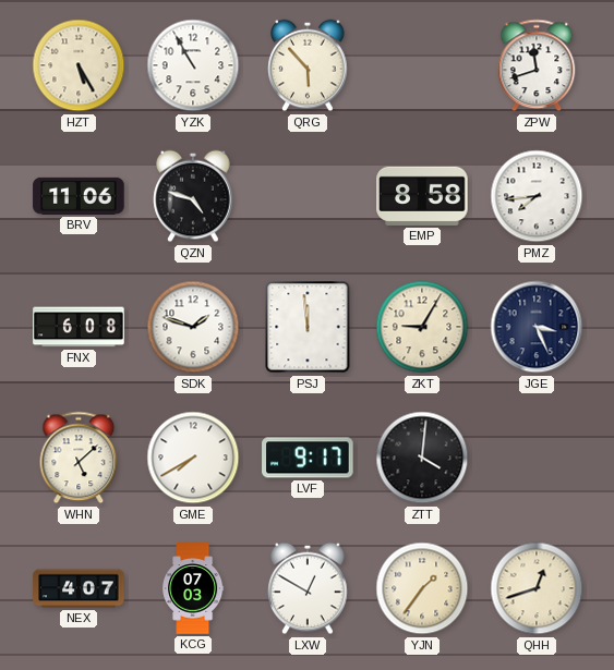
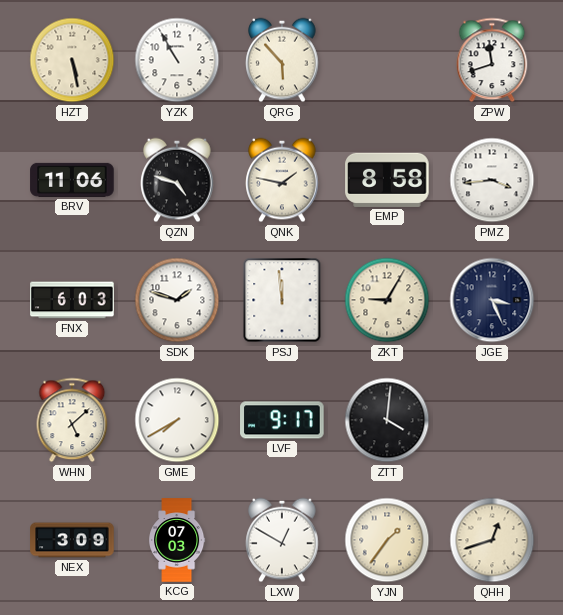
HZT: 5:25 -> 5:28
QNK: none -> 1:47
PMZ: 7:44 -> 3:44
FNX: 6:08 -> 6:03
NEX: 4:07 -> 3:09
